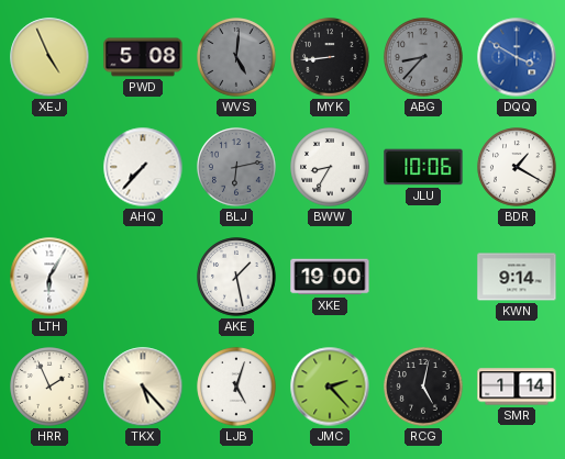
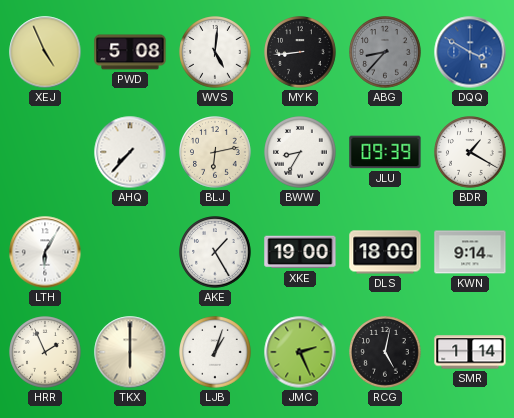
WVS dial: grey -> white
BLJ dial: grey -> cream
JLU: 10:06 -> 09:39
AKE: 1:28 -> 1:25
DLS: none -> 18:00
TKX: 5:23 -> 6:00
LJB: 5:03 -> 1:03
JMC: 2:23 -> 2:26
